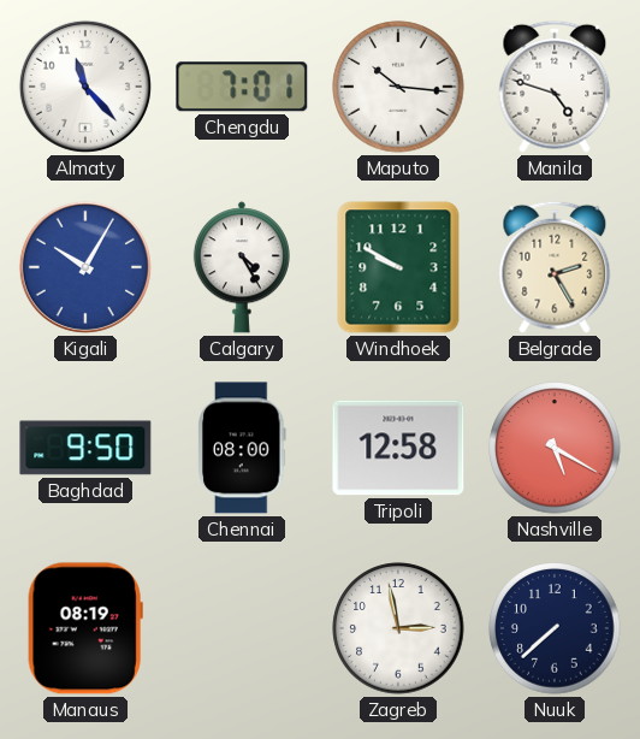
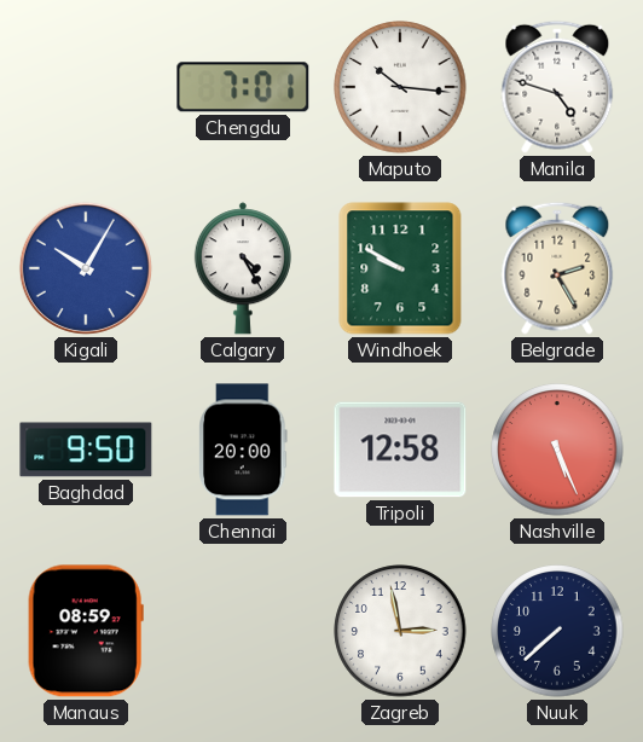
Almaty: 11:23 -> none
Chennai: 08:00 -> 20:00
Nashville: 5:20 -> 5:26
Manaus: 08:19 -> 08:59
